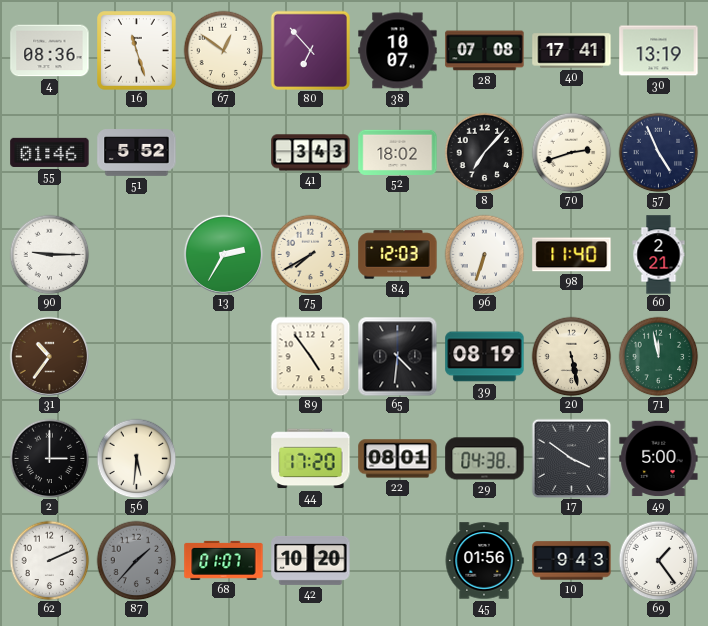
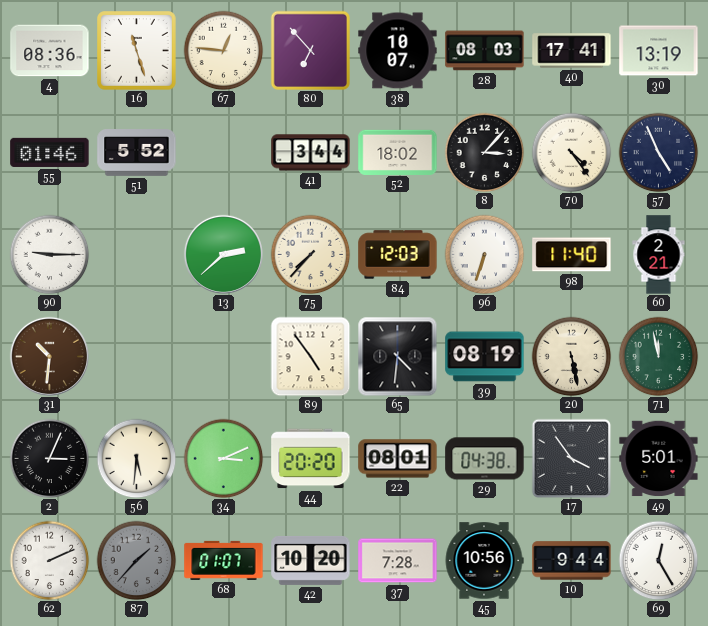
67: 12:51 -> 12:46
28: 07:08 -> 08:03
41: 3:43 -> 3:44
8: 7:07 -> 3:07
70: 2:42 -> 4:24
13: 2:35 -> 2:38
75: 7:40 -> 7:37
31: 10:36 -> 10:31
2: 3:00 -> 3:04
34: none -> 3:11
44: 17:20 -> 20:20
17: 3:51 -> 3:54
49: 5:00 -> 5:01
37: none -> 7:28
45: 01:56 -> 10:56
10: 9:43 -> 9:44
69: 1:24 -> 12:25
